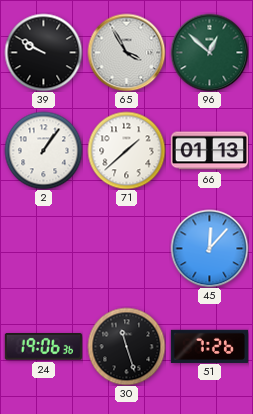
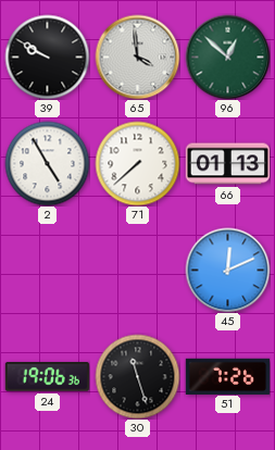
65: 3:55 -> 3:59
2: 1:06 -> 4:55
71: 1:38 -> 7:38
45: 12:07 -> 12:11
